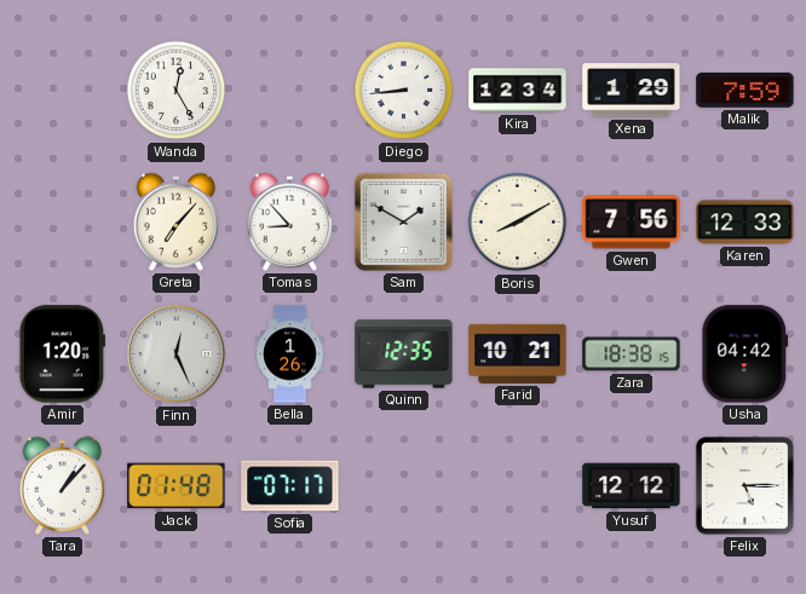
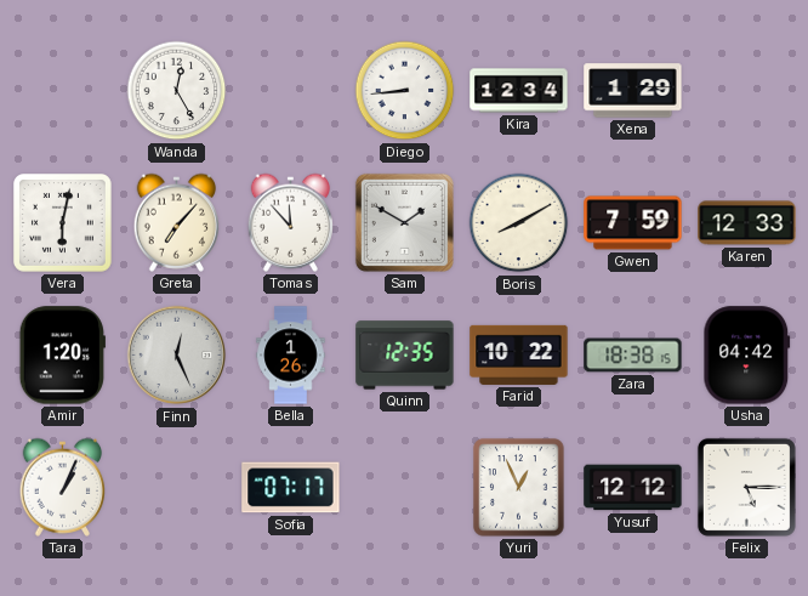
Malik: 7:59 -> none
Vera: none -> 6:02
Tomas: 8:53 -> 11:53
Gwen: 7:56 -> 7:59
Farid: 10:21 -> 10:22
Tara: 1:07 -> 1:04
Jack: 01:48 -> none
Yuri: none -> 12:56
